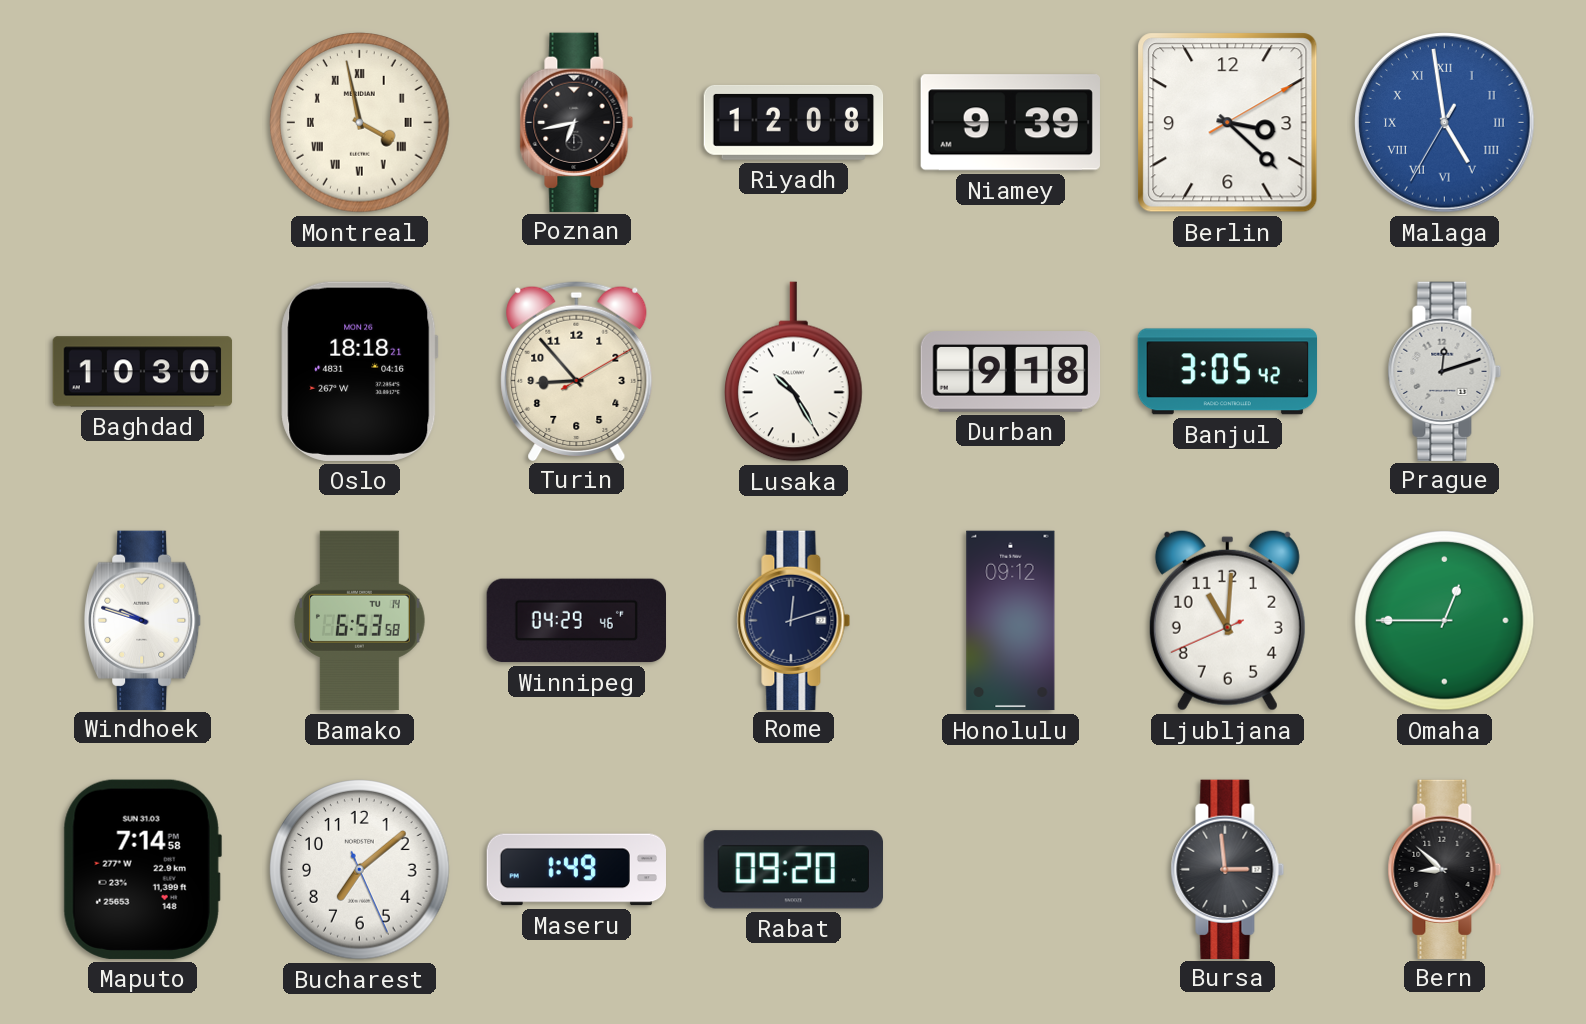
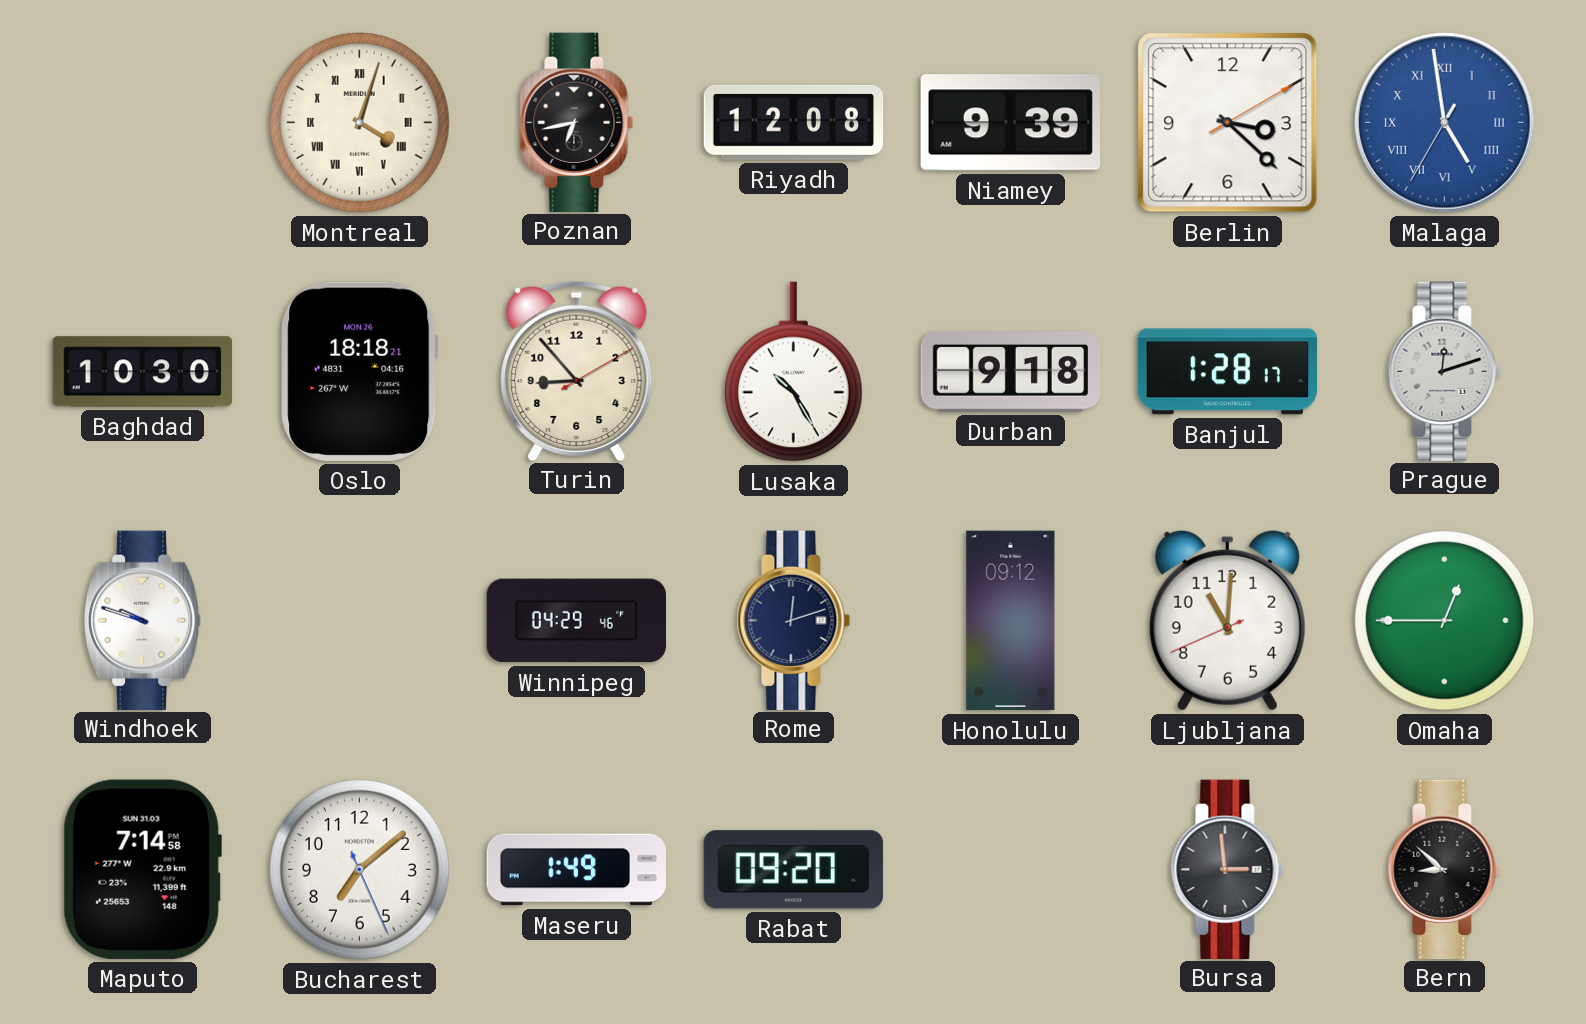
Montreal: 3:58 -> 4:03
Banjul: 3:05 -> 1:28
Bamako: 6:53 -> none
